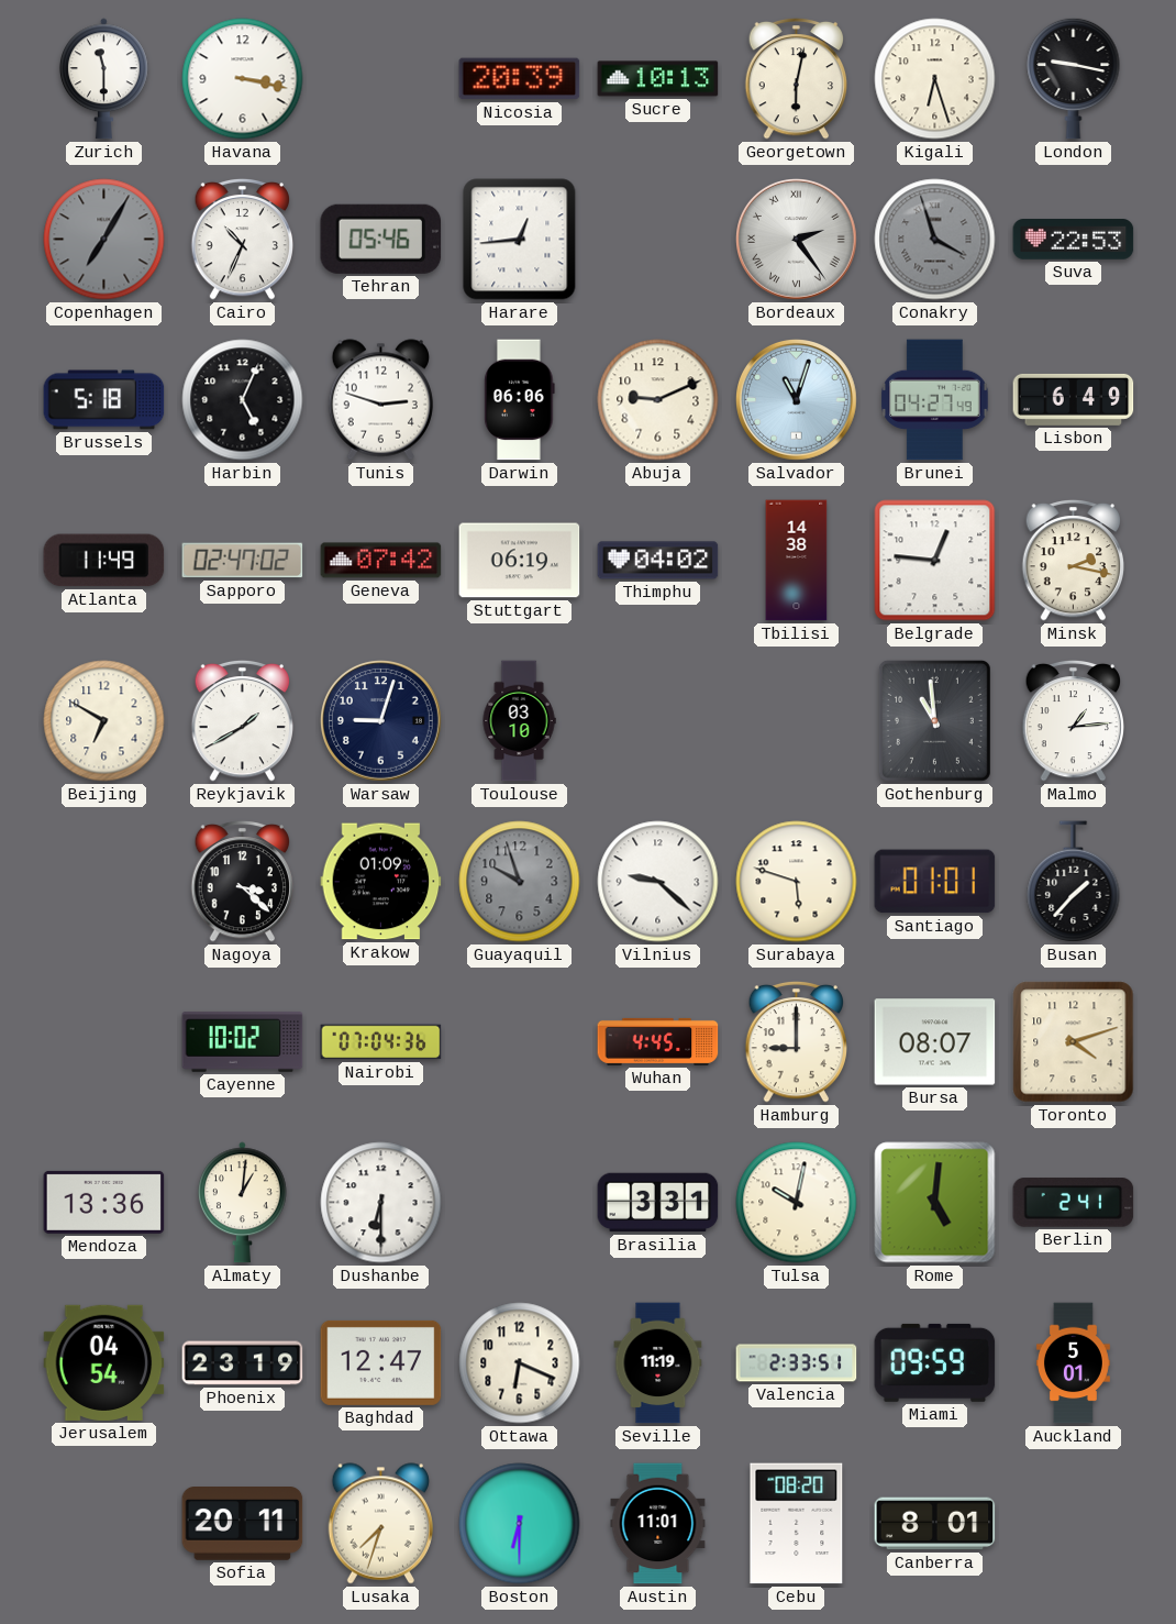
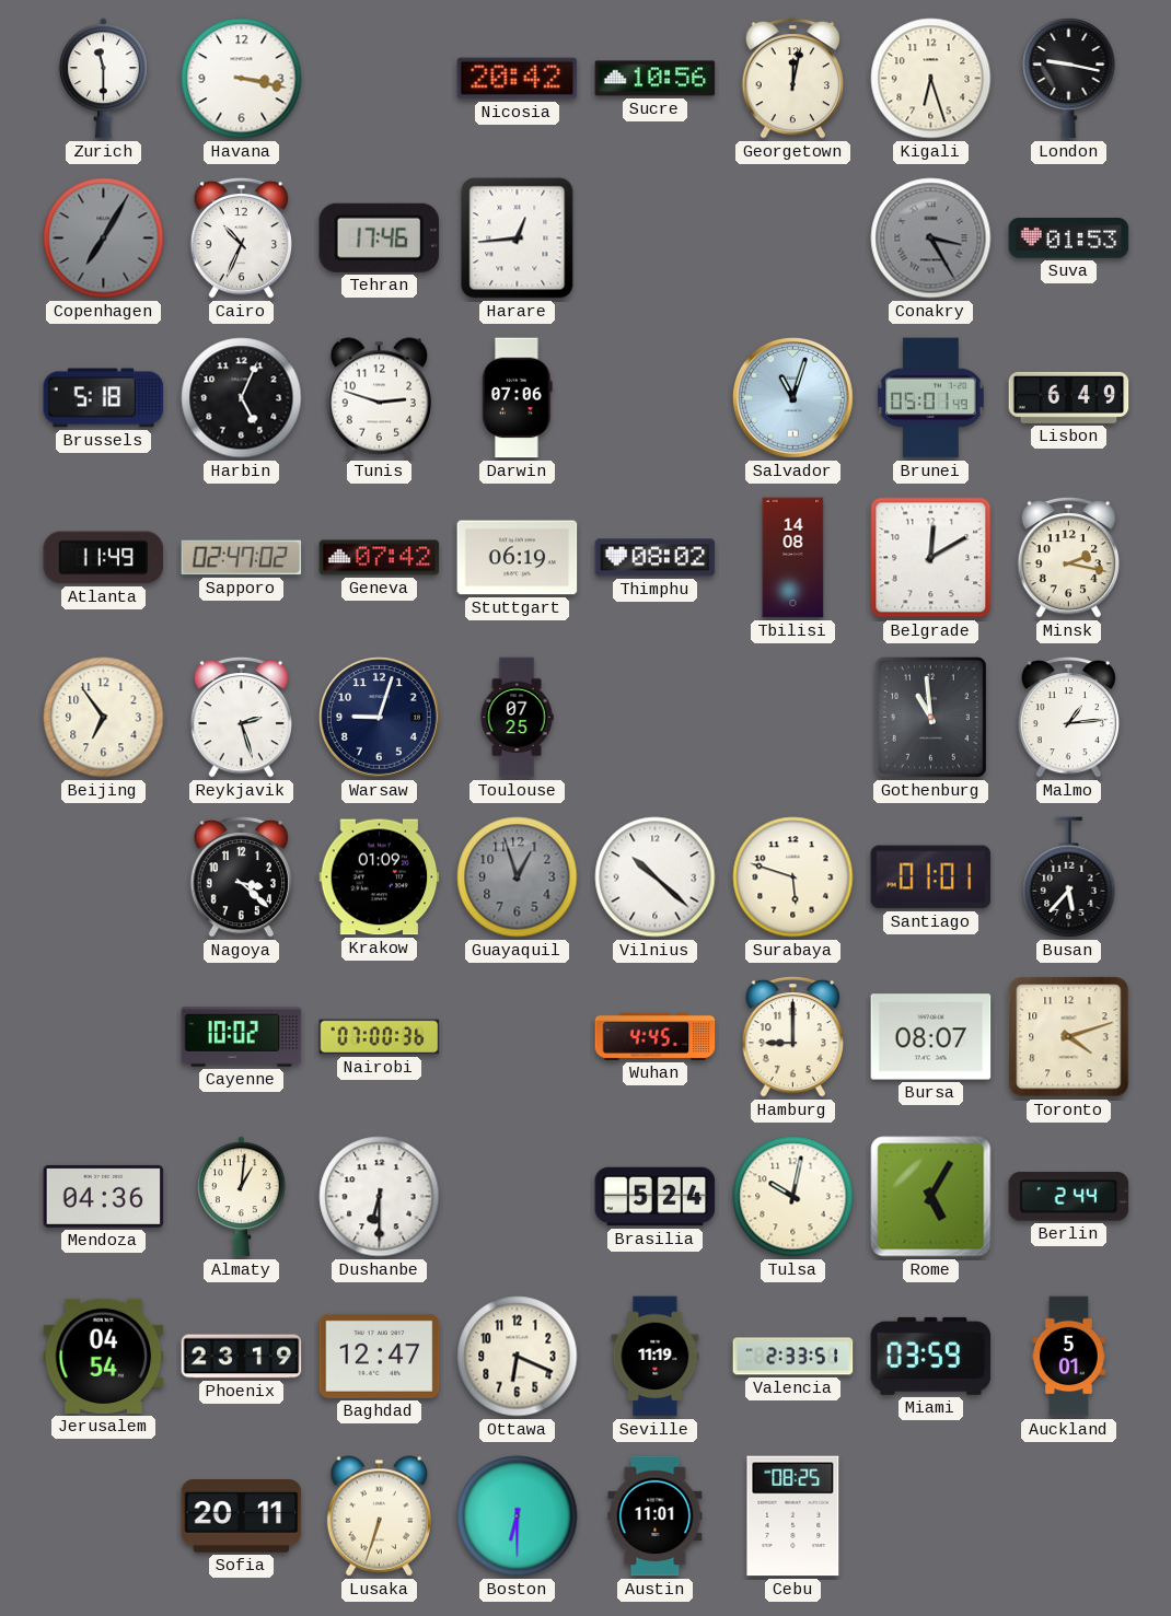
Nicosia: 20:39 -> 20:42
Sucre: 10:13 -> 10:56
Georgetown: 6:02 -> 12:02
Tehran: 05:46 -> 17:46
Bordeaux: 2:24 -> none
Conakry: 3:57 -> 3:25
Suva: 22:53 -> 01:53
Darwin: 06:06 -> 07:06
Abuja: 9:11 -> none
Brunei: 04:27 -> 05:01
Thimphu: 04:02 -> 08:02
Tbilisi: 14:38 -> 14:08
Belgrade: 12:46 -> 12:10
Beijing: 6:50 -> 6:54
Reykjavik: 1:40 -> 2:27
Toulouse: 03:10 -> 07:25
Guayaquil: 9:57 -> 12:57
Vilnius: 9:22 -> 10:22
Busan: 1:37 -> 5:37
Nairobi: 07:04 -> 07:00
Mendoza: 13:36 -> 04:36
Brasilia: 3:31 -> 5:24
Rome: 5:01 -> 5:05
Berlin: 2:41 -> 2:44
Miami: 09:59 -> 03:59
Lusaka: 7:33 -> 6:33
Cebu: 08:20 -> 08:25
Canberra: 8:01 -> none
